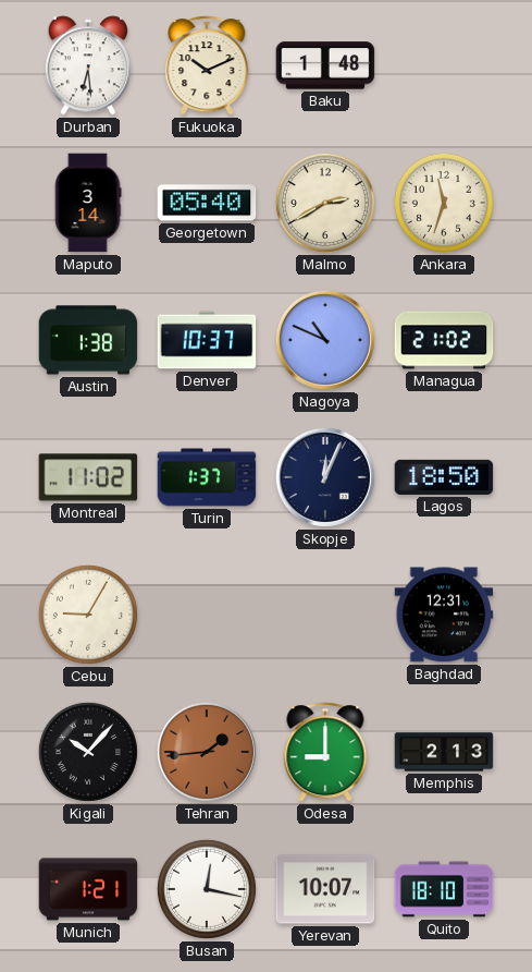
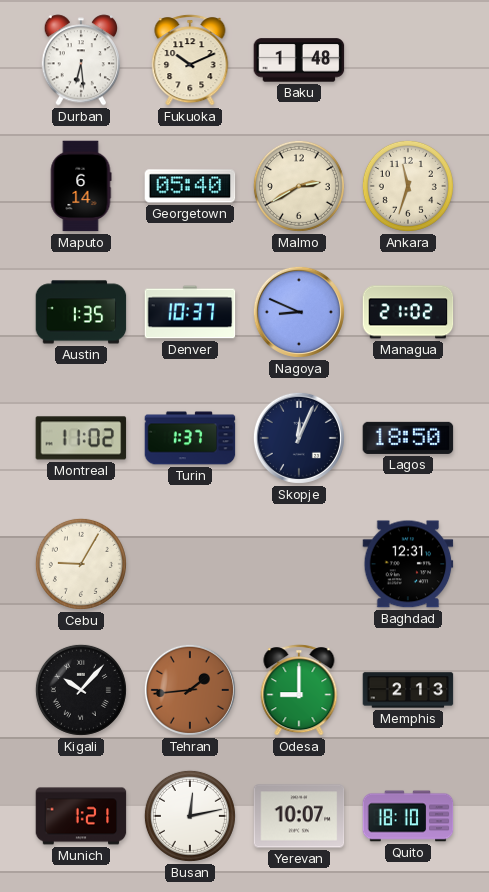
Maputo: 3:14 -> 6:14
Austin: 1:38 -> 1:35
Nagoya: 10:49 -> 8:49
Busan: 12:17 -> 12:13
